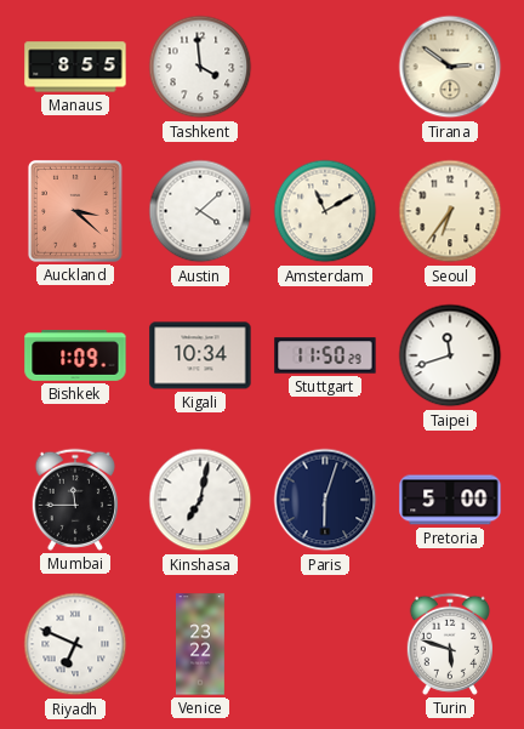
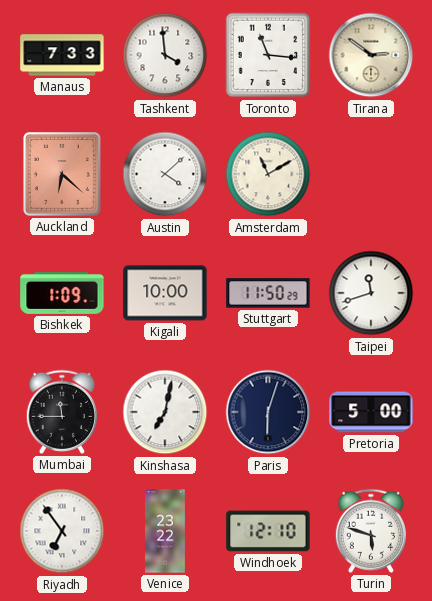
Manaus: 8:55 -> 7:33
Toronto: none -> 11:16
Auckland: 3:22 -> 6:22
Seoul: 6:36 -> none
Kigali: 10:34 -> 10:00
Riyadh: 6:49 -> 6:54
Windhoek: none -> 12:10
